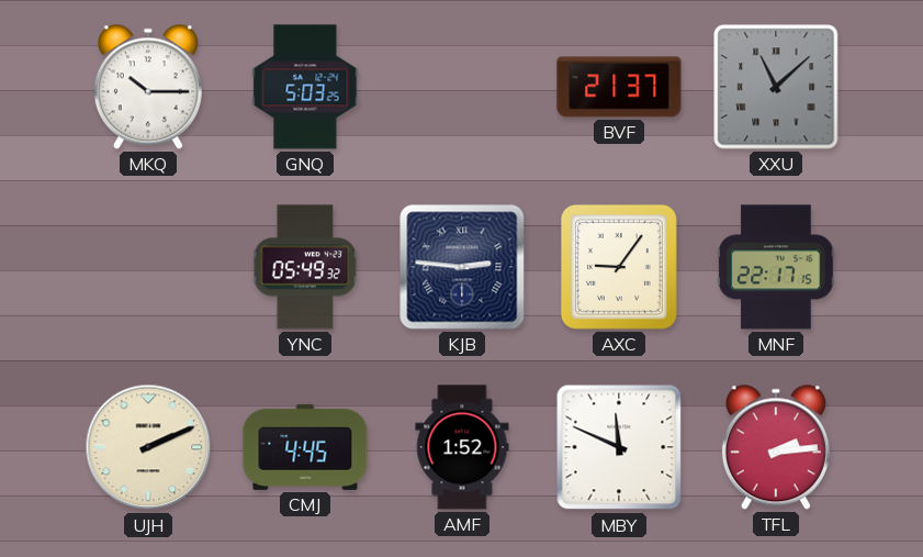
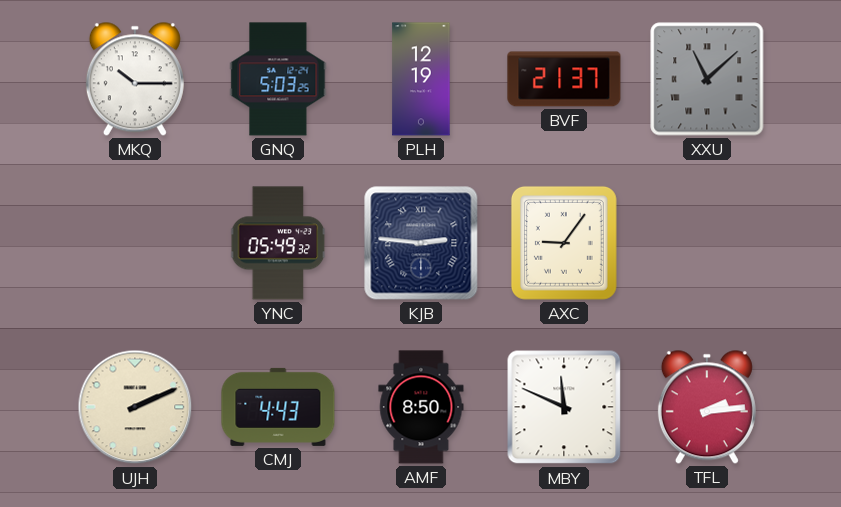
PLH: none -> 12:19
MNF: 22:17 -> none
CMJ: 4:45 -> 4:43
AMF: 1:52 -> 8:50
